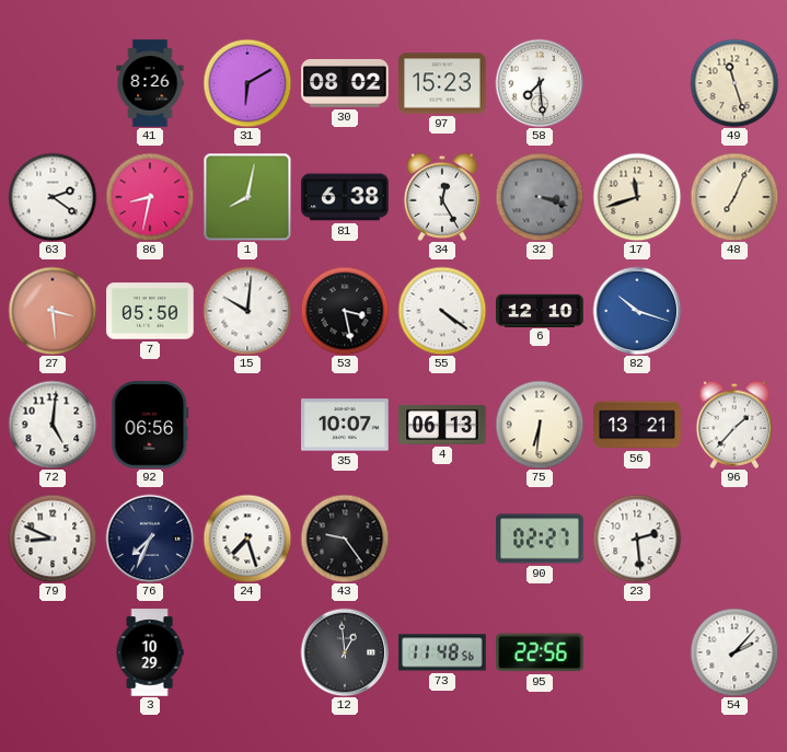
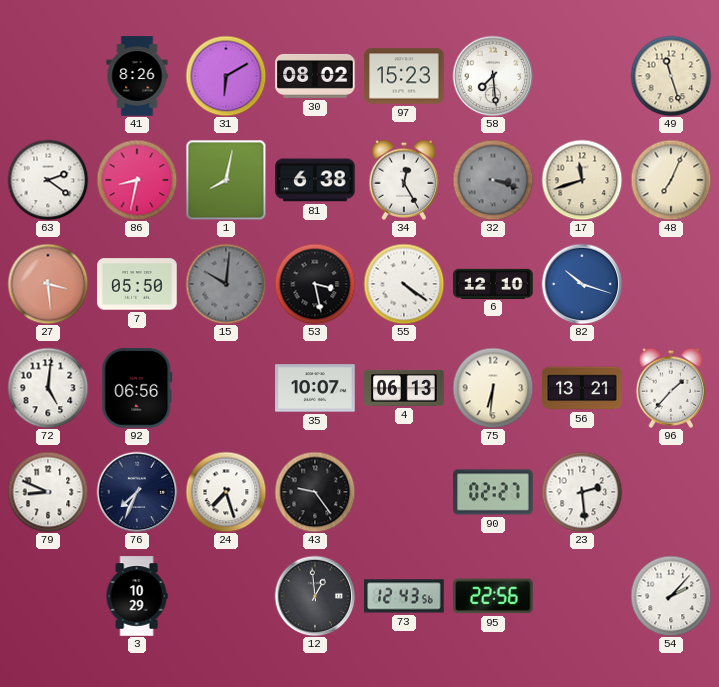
15 dial: white -> grey
73: 11:48 -> 12:43
